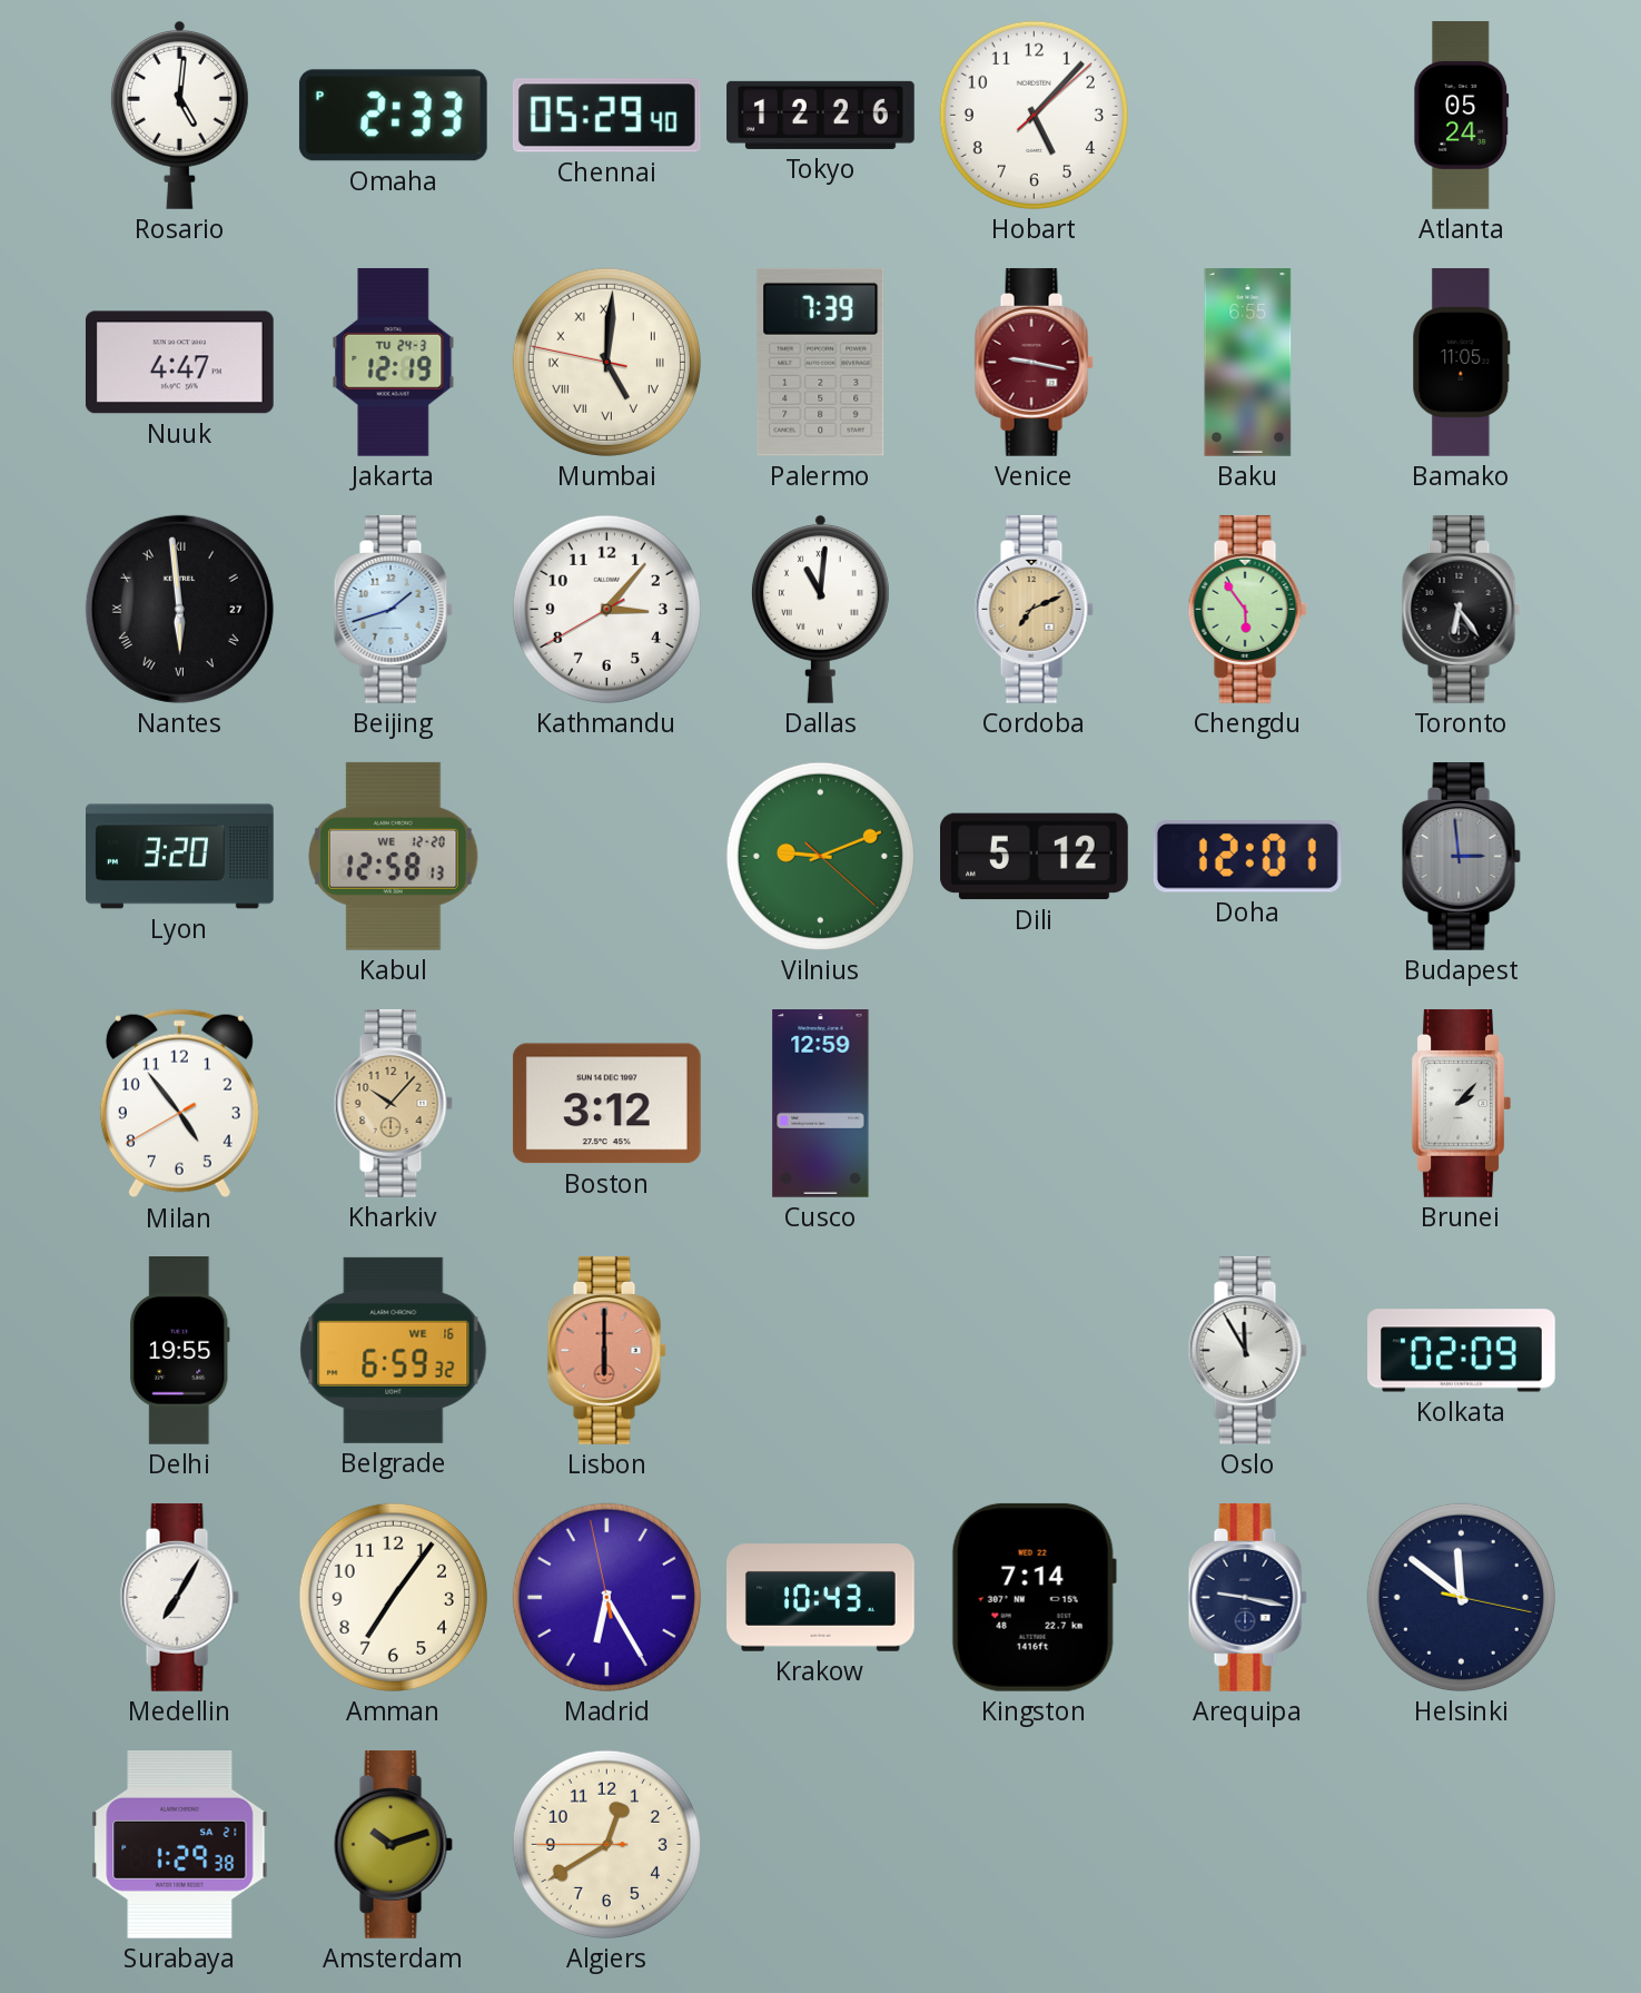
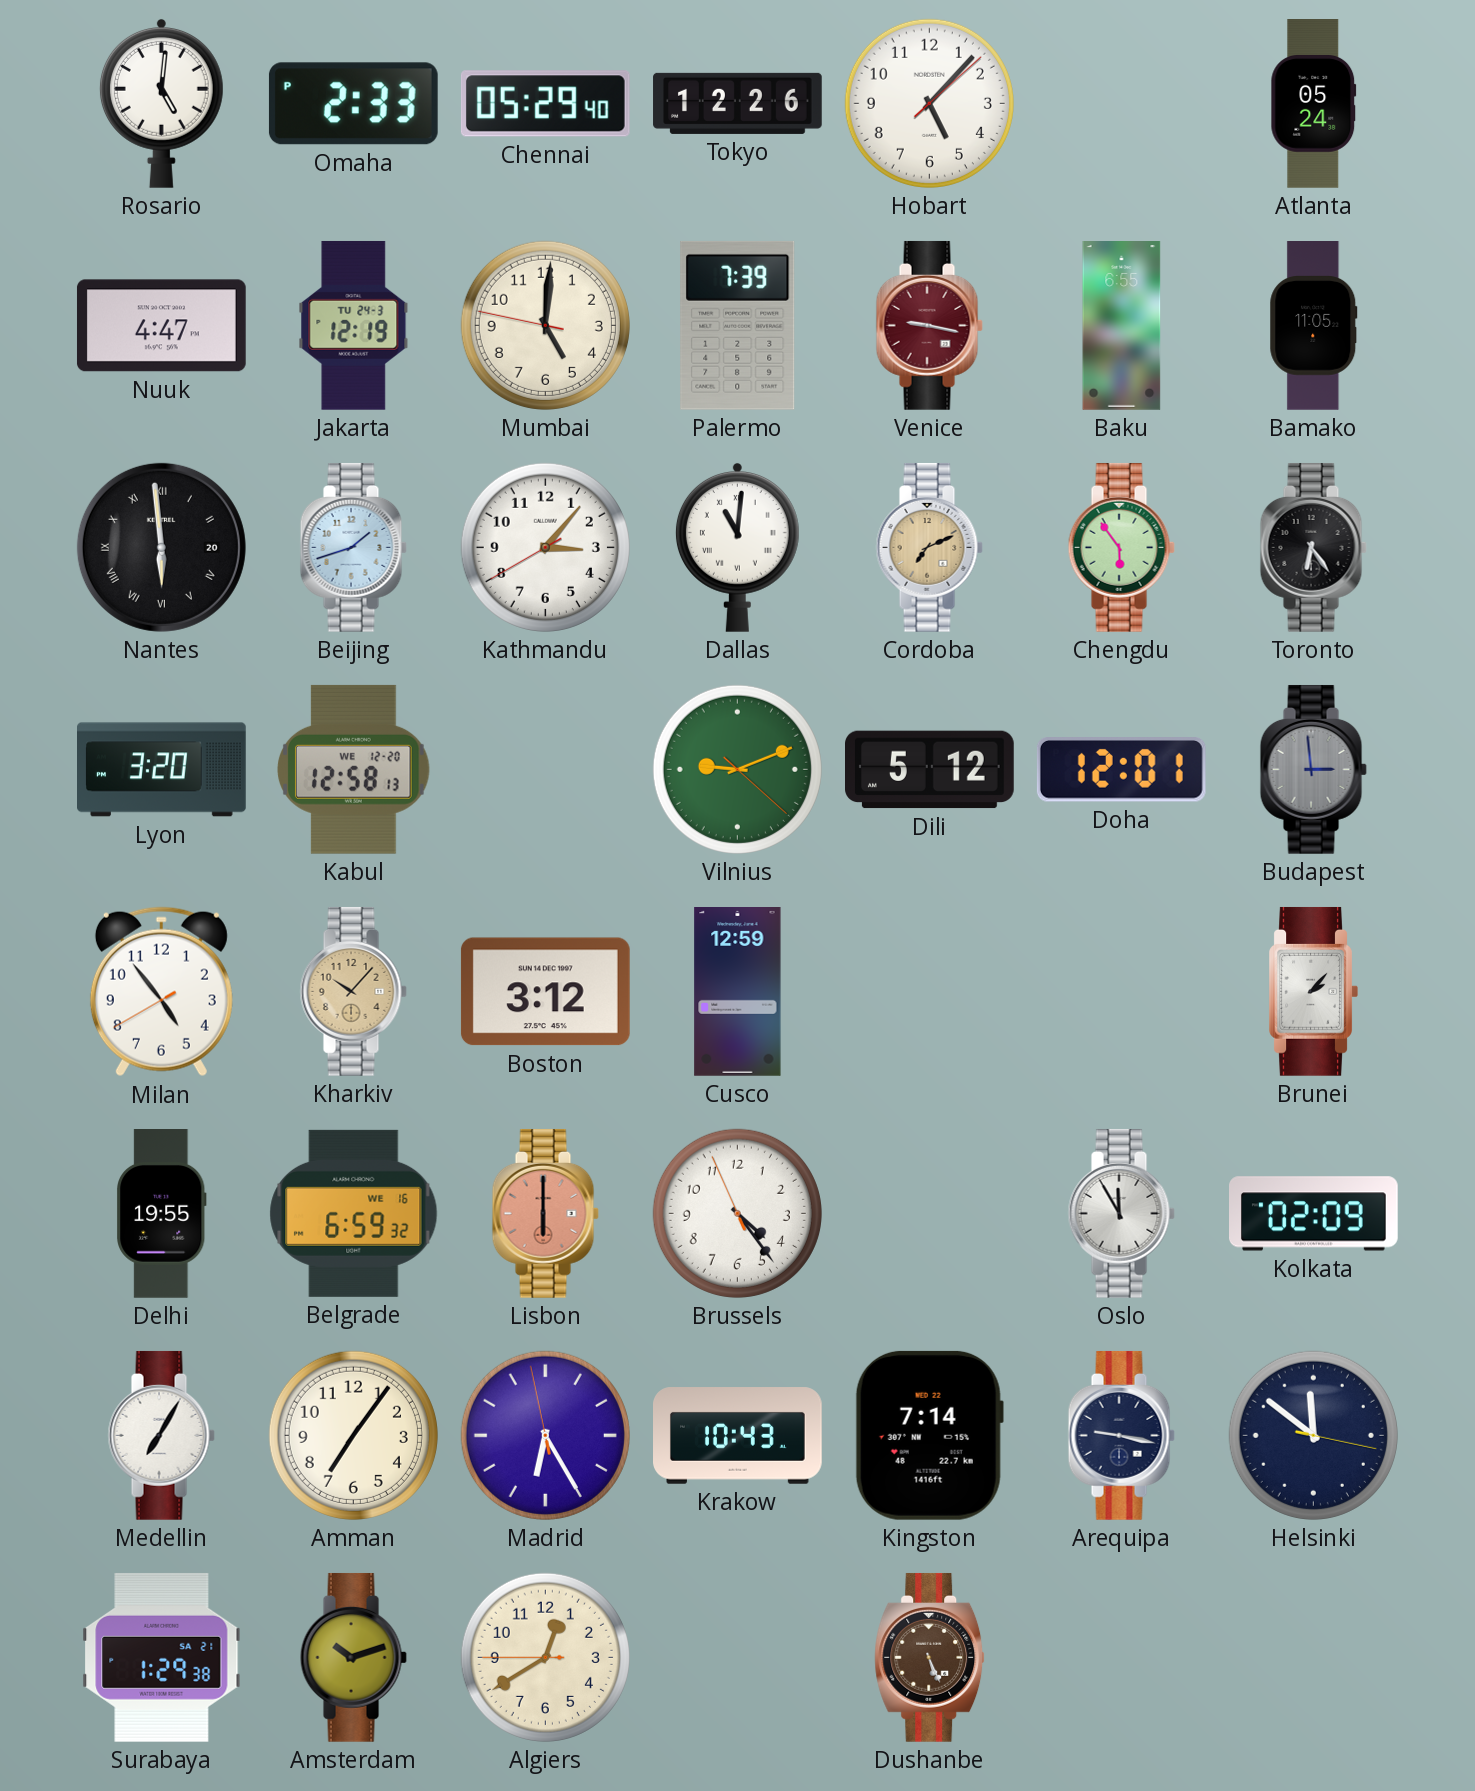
Mumbai numerals: Roman -> Arabic
Nantes date: 27 -> 20
Brussels: none -> 4:23
Dushanbe: none -> 5:26
